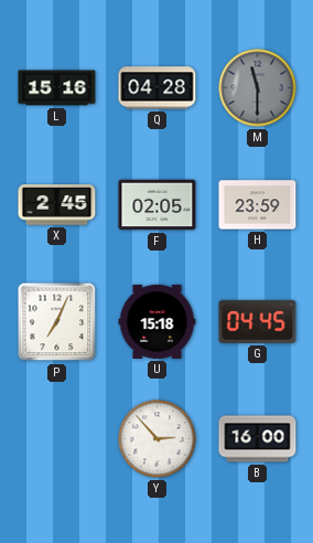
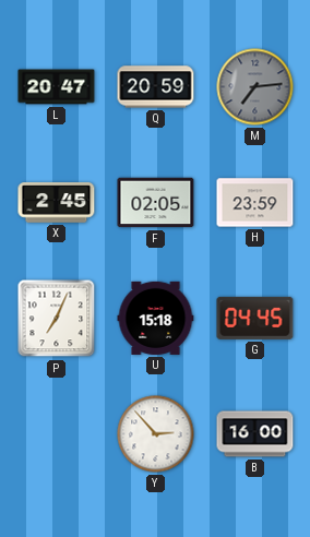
L: 15:16 -> 20:47
Q: 04:28 -> 20:59
M: 11:30 -> 7:14
